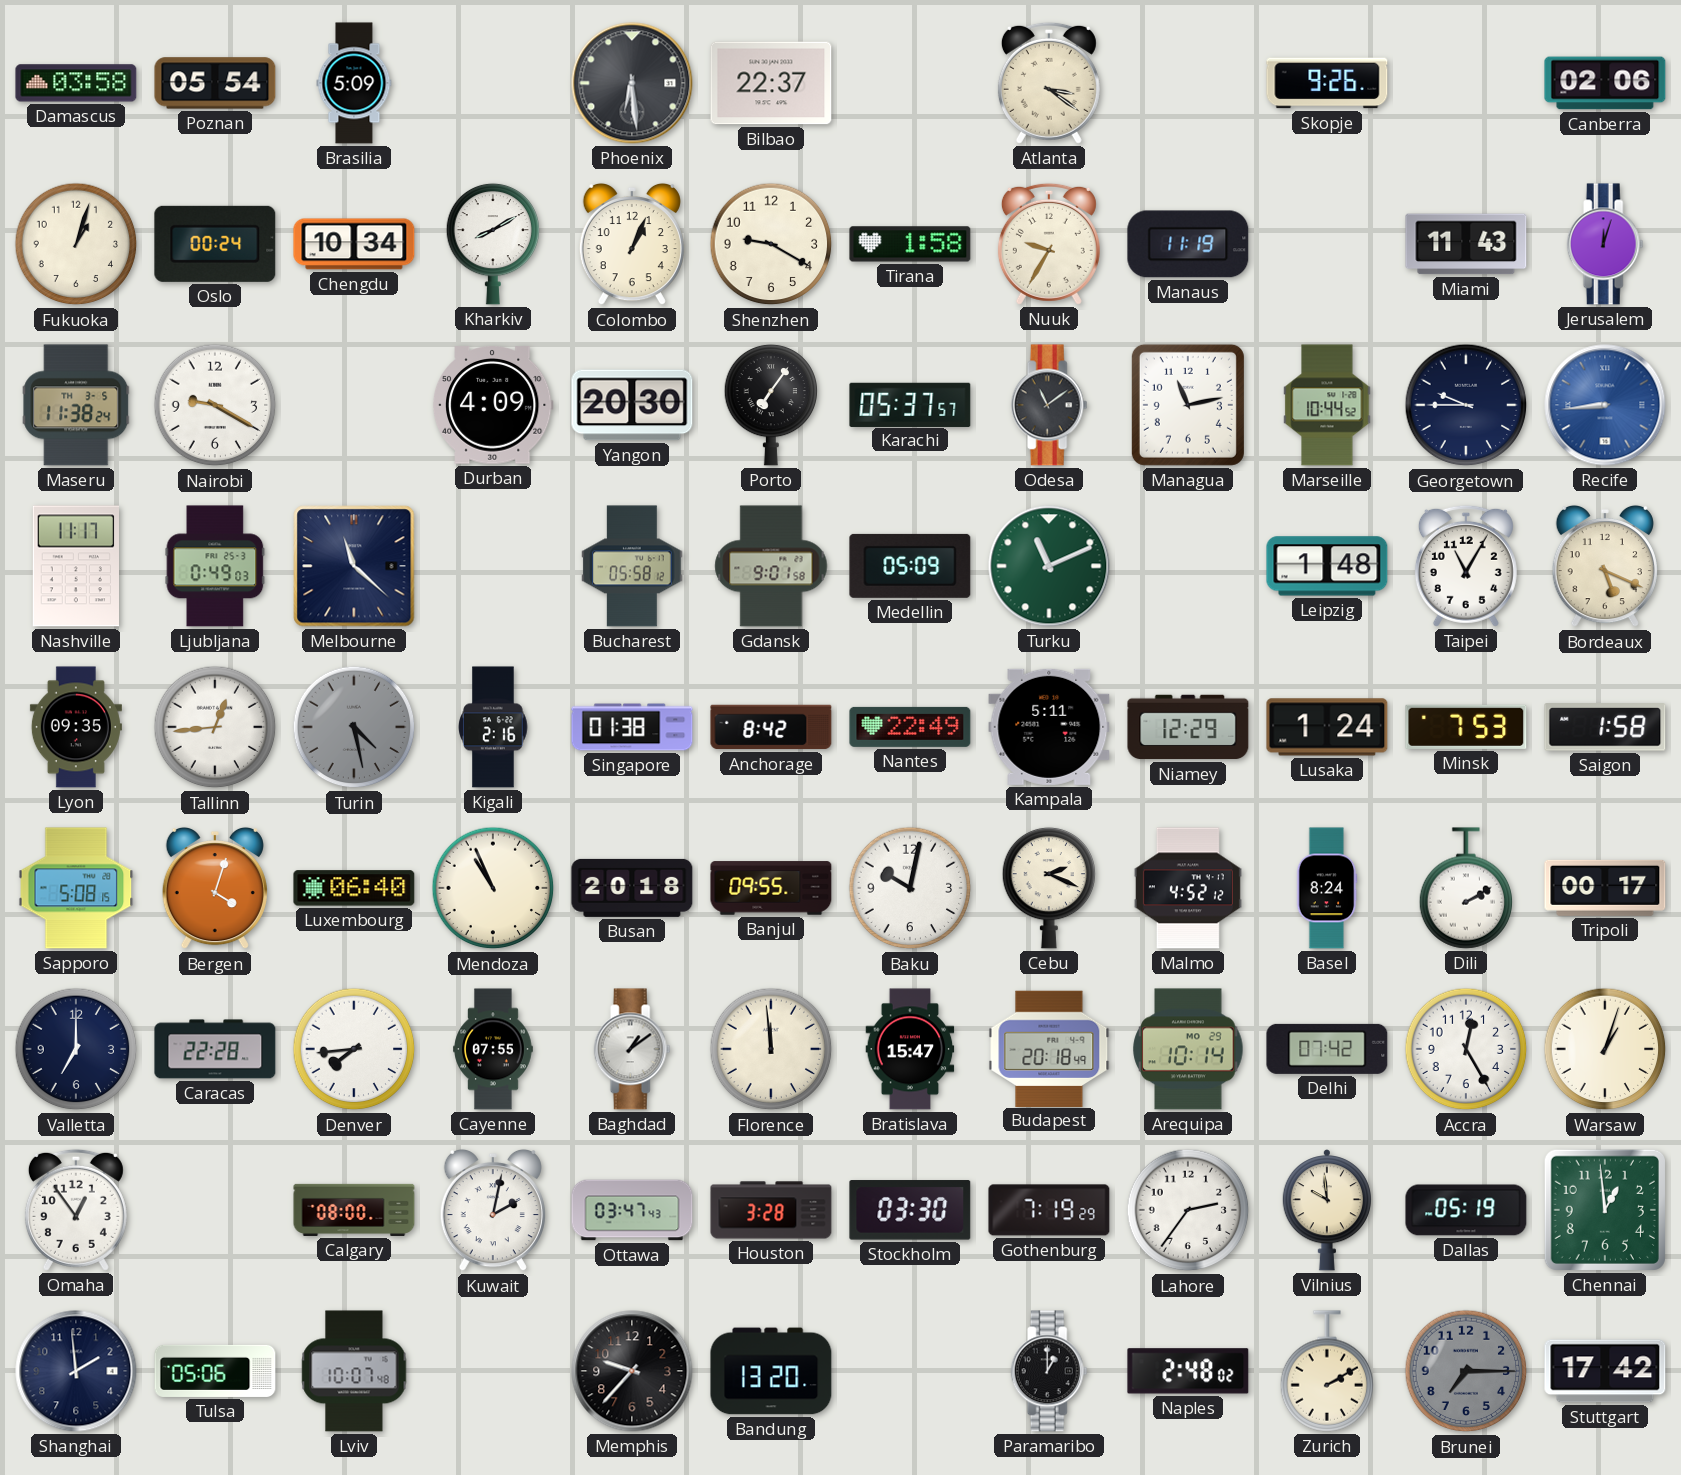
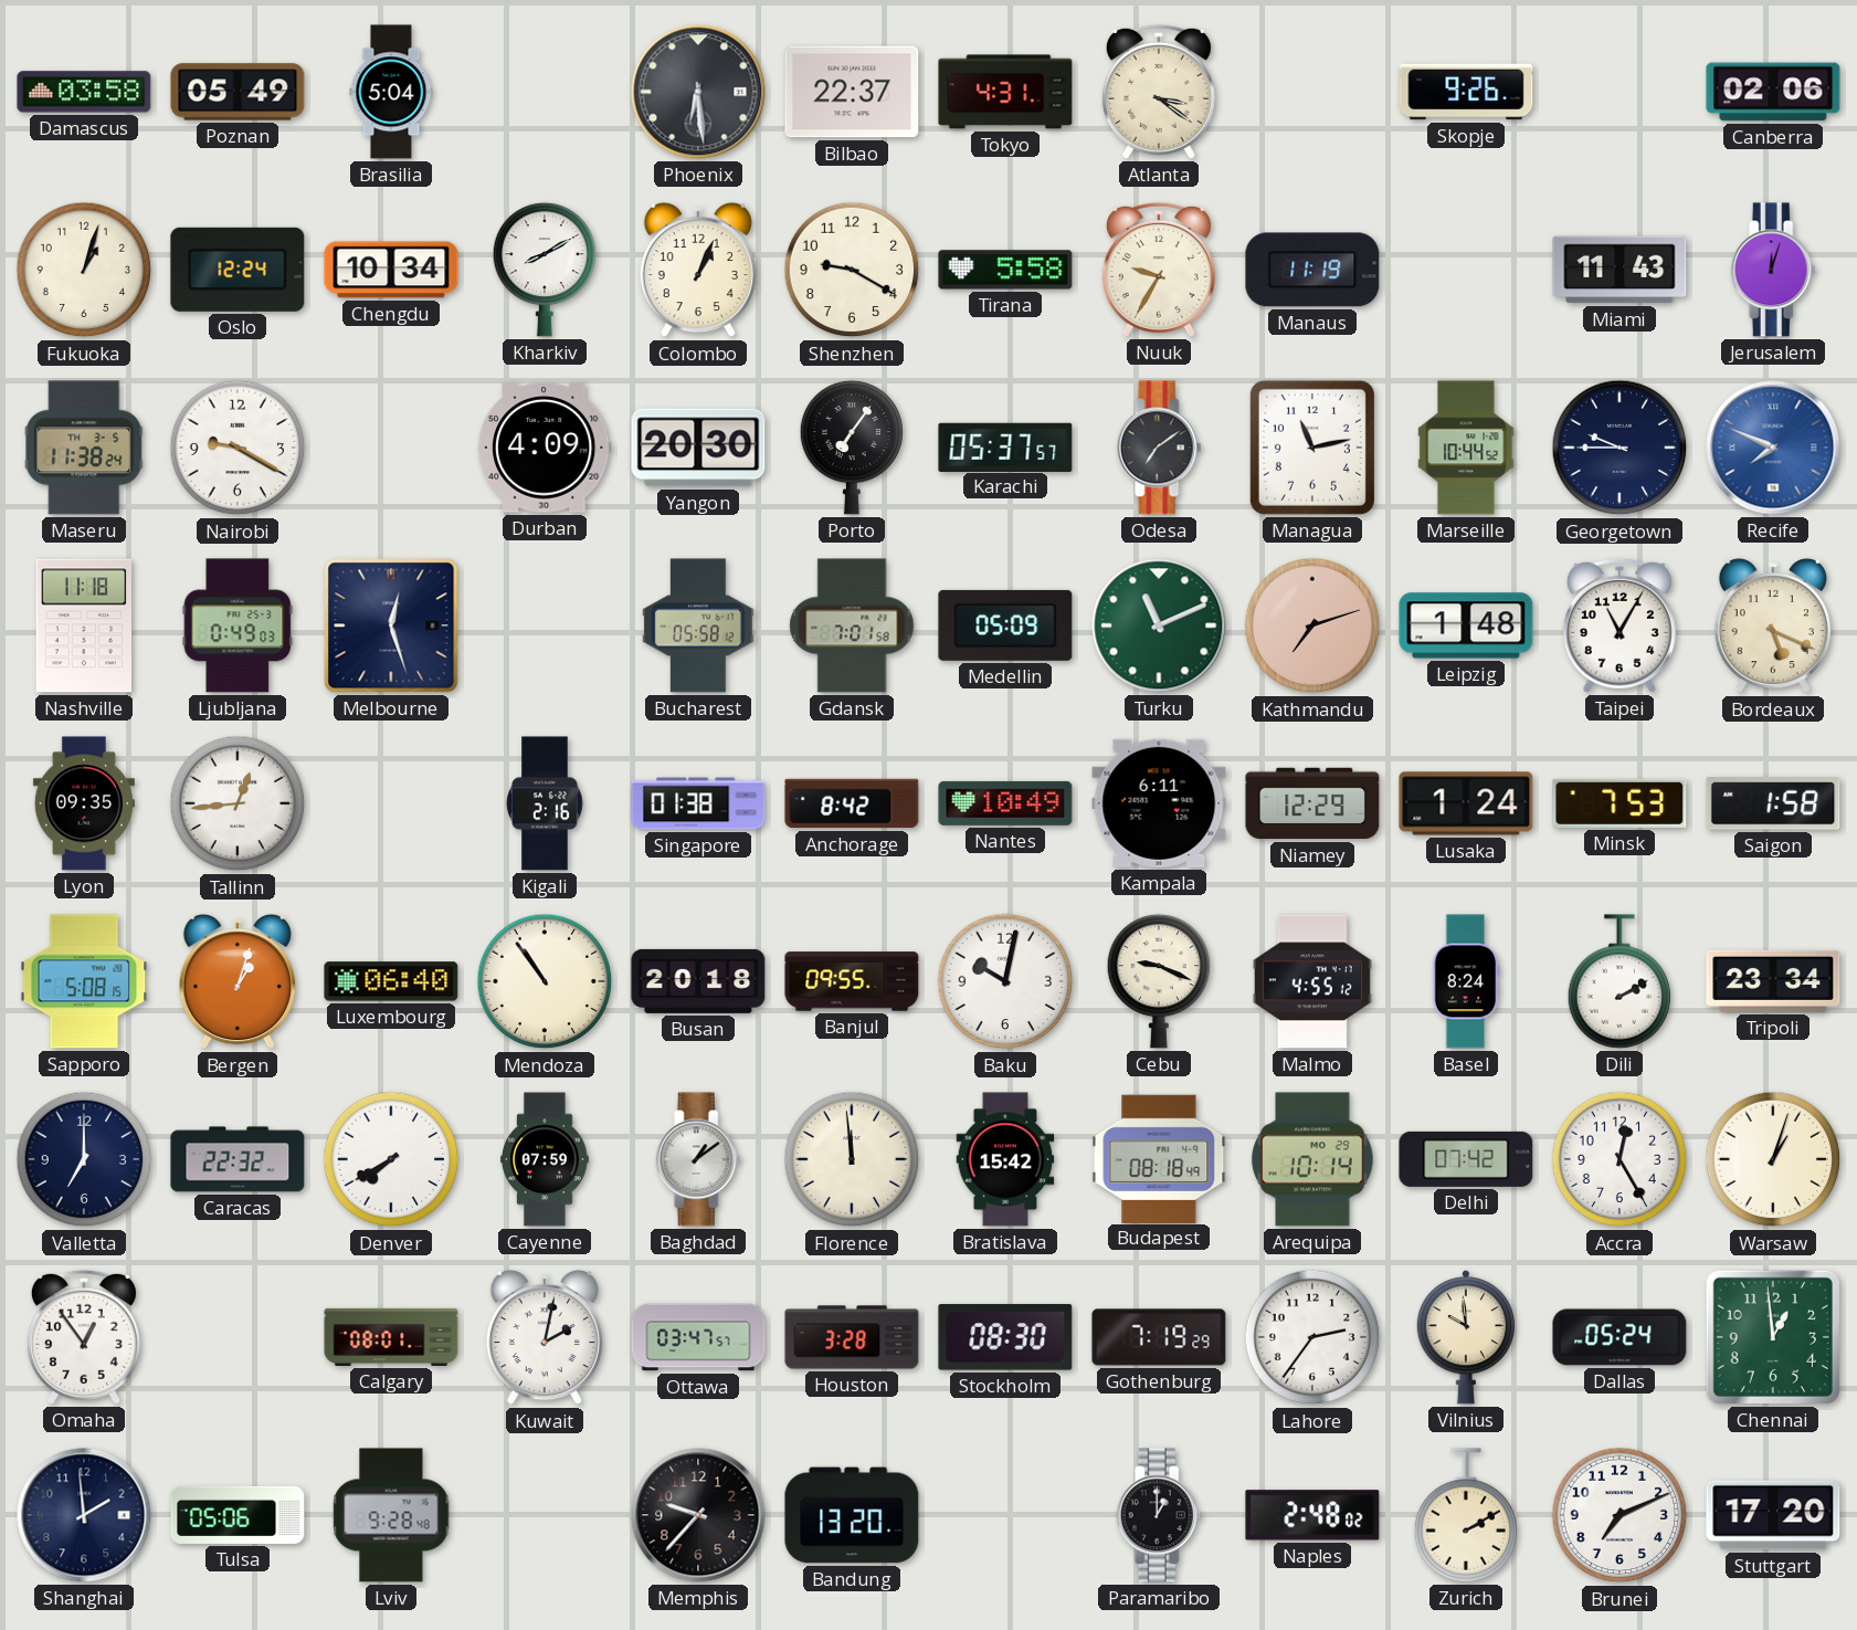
Poznan: 05:54 -> 05:49
Brasilia: 5:09 -> 5:04
Tokyo: none -> 4:31
Oslo: 00:24 -> 12:24
Tirana: 1:58 -> 5:58
Odesa: 11:09 -> 7:09
Recife: 8:44 -> 7:49
Nashville: 11:17 -> 11:18
Melbourne: 11:22 -> 12:27
Gdansk: 9:01 -> 7:01
Kathmandu: none -> 7:12
Turin: 4:28 -> none
Nantes: 22:49 -> 10:49
Kampala: 5:11 -> 6:11
Bergen: 4:03 -> 1:03
Mendoza: 10:56 -> 10:54
Cebu: 2:19 -> 9:19
Malmo: 4:52 -> 4:55
Tripoli: 00:17 -> 23:34
Caracas: 22:28 -> 22:32
Denver: 7:44 -> 7:40
Cayenne: 07:55 -> 07:59
Bratislava: 15:47 -> 15:42
Budapest: 20:18 -> 08:18
Calgary: 08:00 -> 08:01
Ottawa: 03:47:43 -> 03:47:57
Stockholm: 03:30 -> 08:30
Dallas: 05:19 -> 05:24
Lviv: 10:07 -> 9:28
Brunei: 7:15 -> 7:11
Brunei dial: grey -> white
Stuttgart: 17:42 -> 17:20
